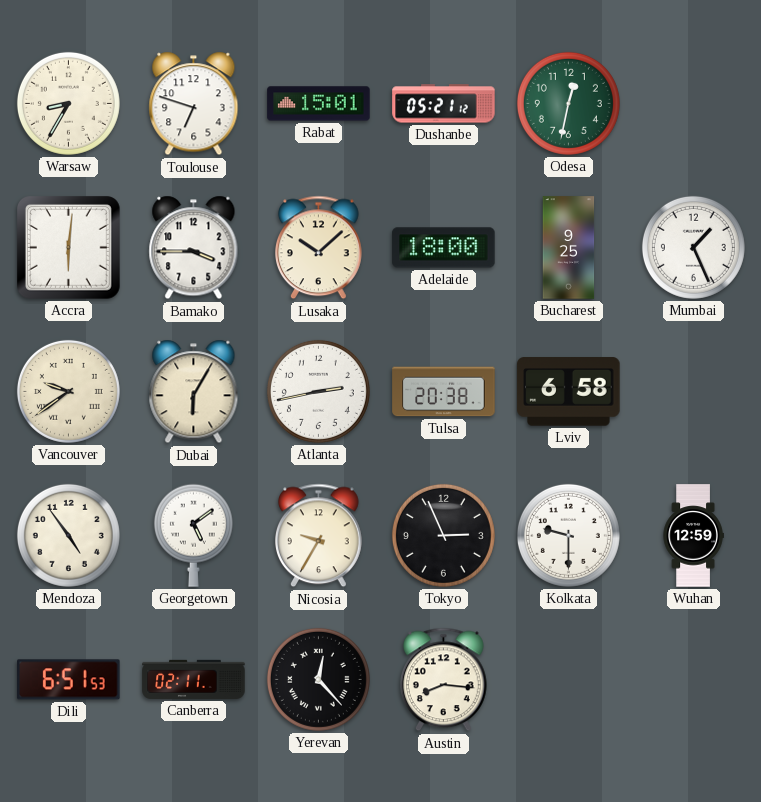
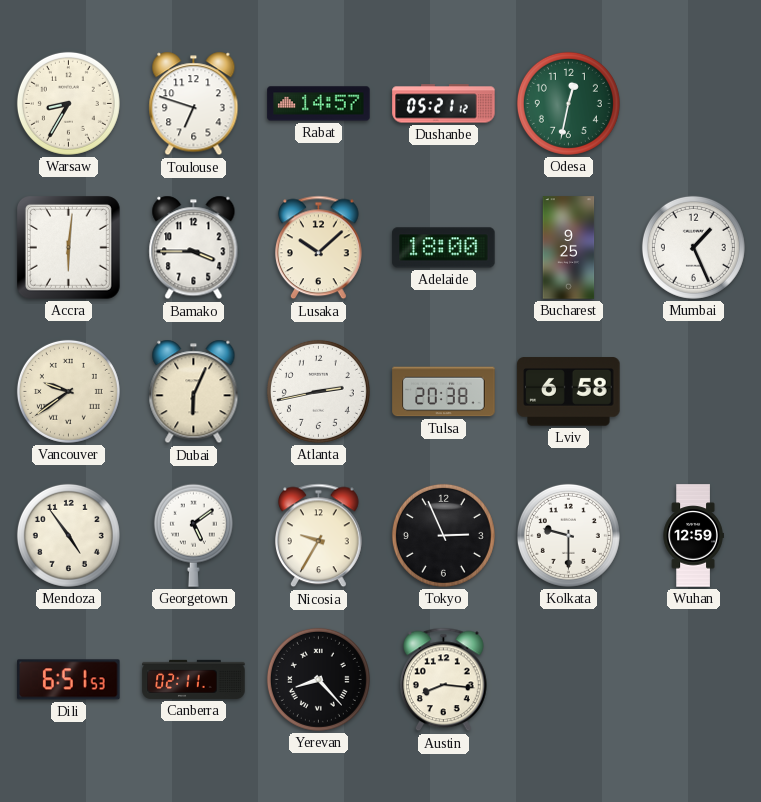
Rabat: 15:01 -> 14:57
Dubai: 6:05 -> 6:04
Yerevan: 12:23 -> 8:23
